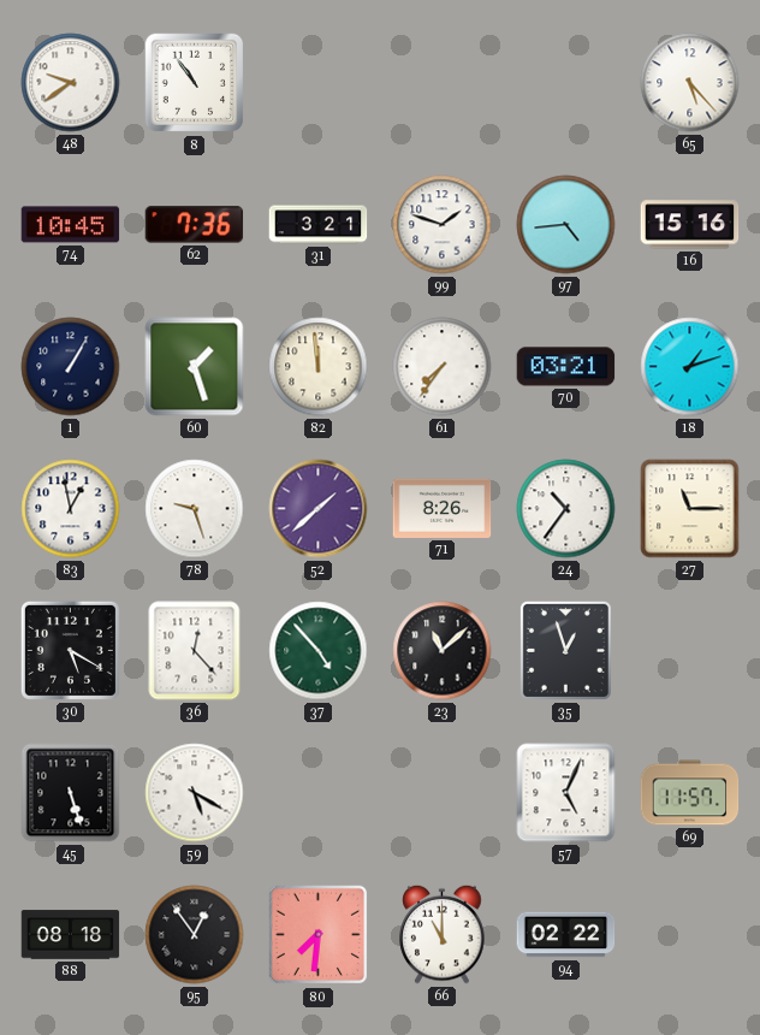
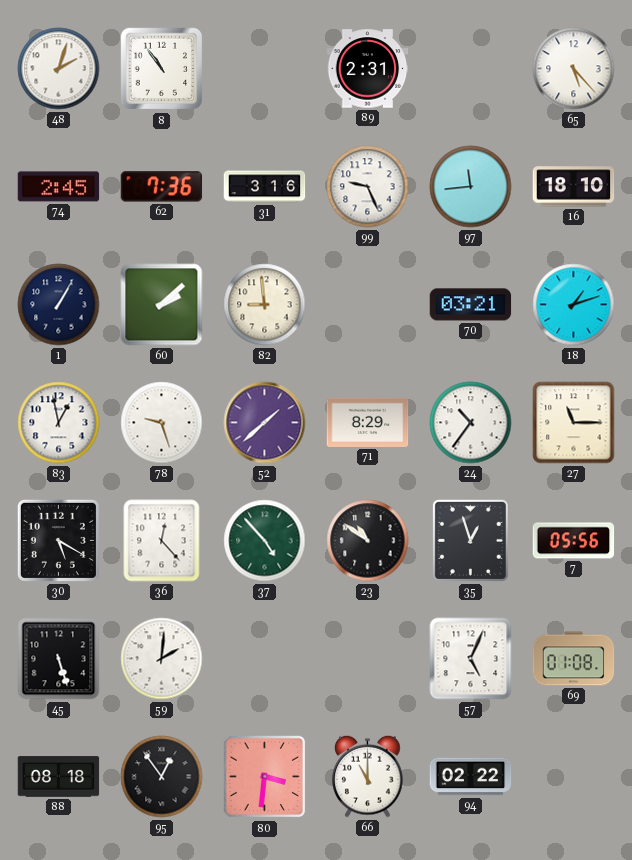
48: 9:39 -> 2:03
89: none -> 2:31
74: 10:45 -> 2:45
31: 3:21 -> 3:16
99: 1:48 -> 9:26
97: 4:44 -> 11:44
16: 15:16 -> 18:10
60: 1:27 -> 2:08
82: 11:59 -> 8:59
61: 7:36 -> none
71: 8:26 -> 8:29
23: 11:08 -> 10:51
7: none -> 05:56
59: 5:20 -> 2:01
69: 11:57 -> 01:08
80: 7:31 -> 3:31
